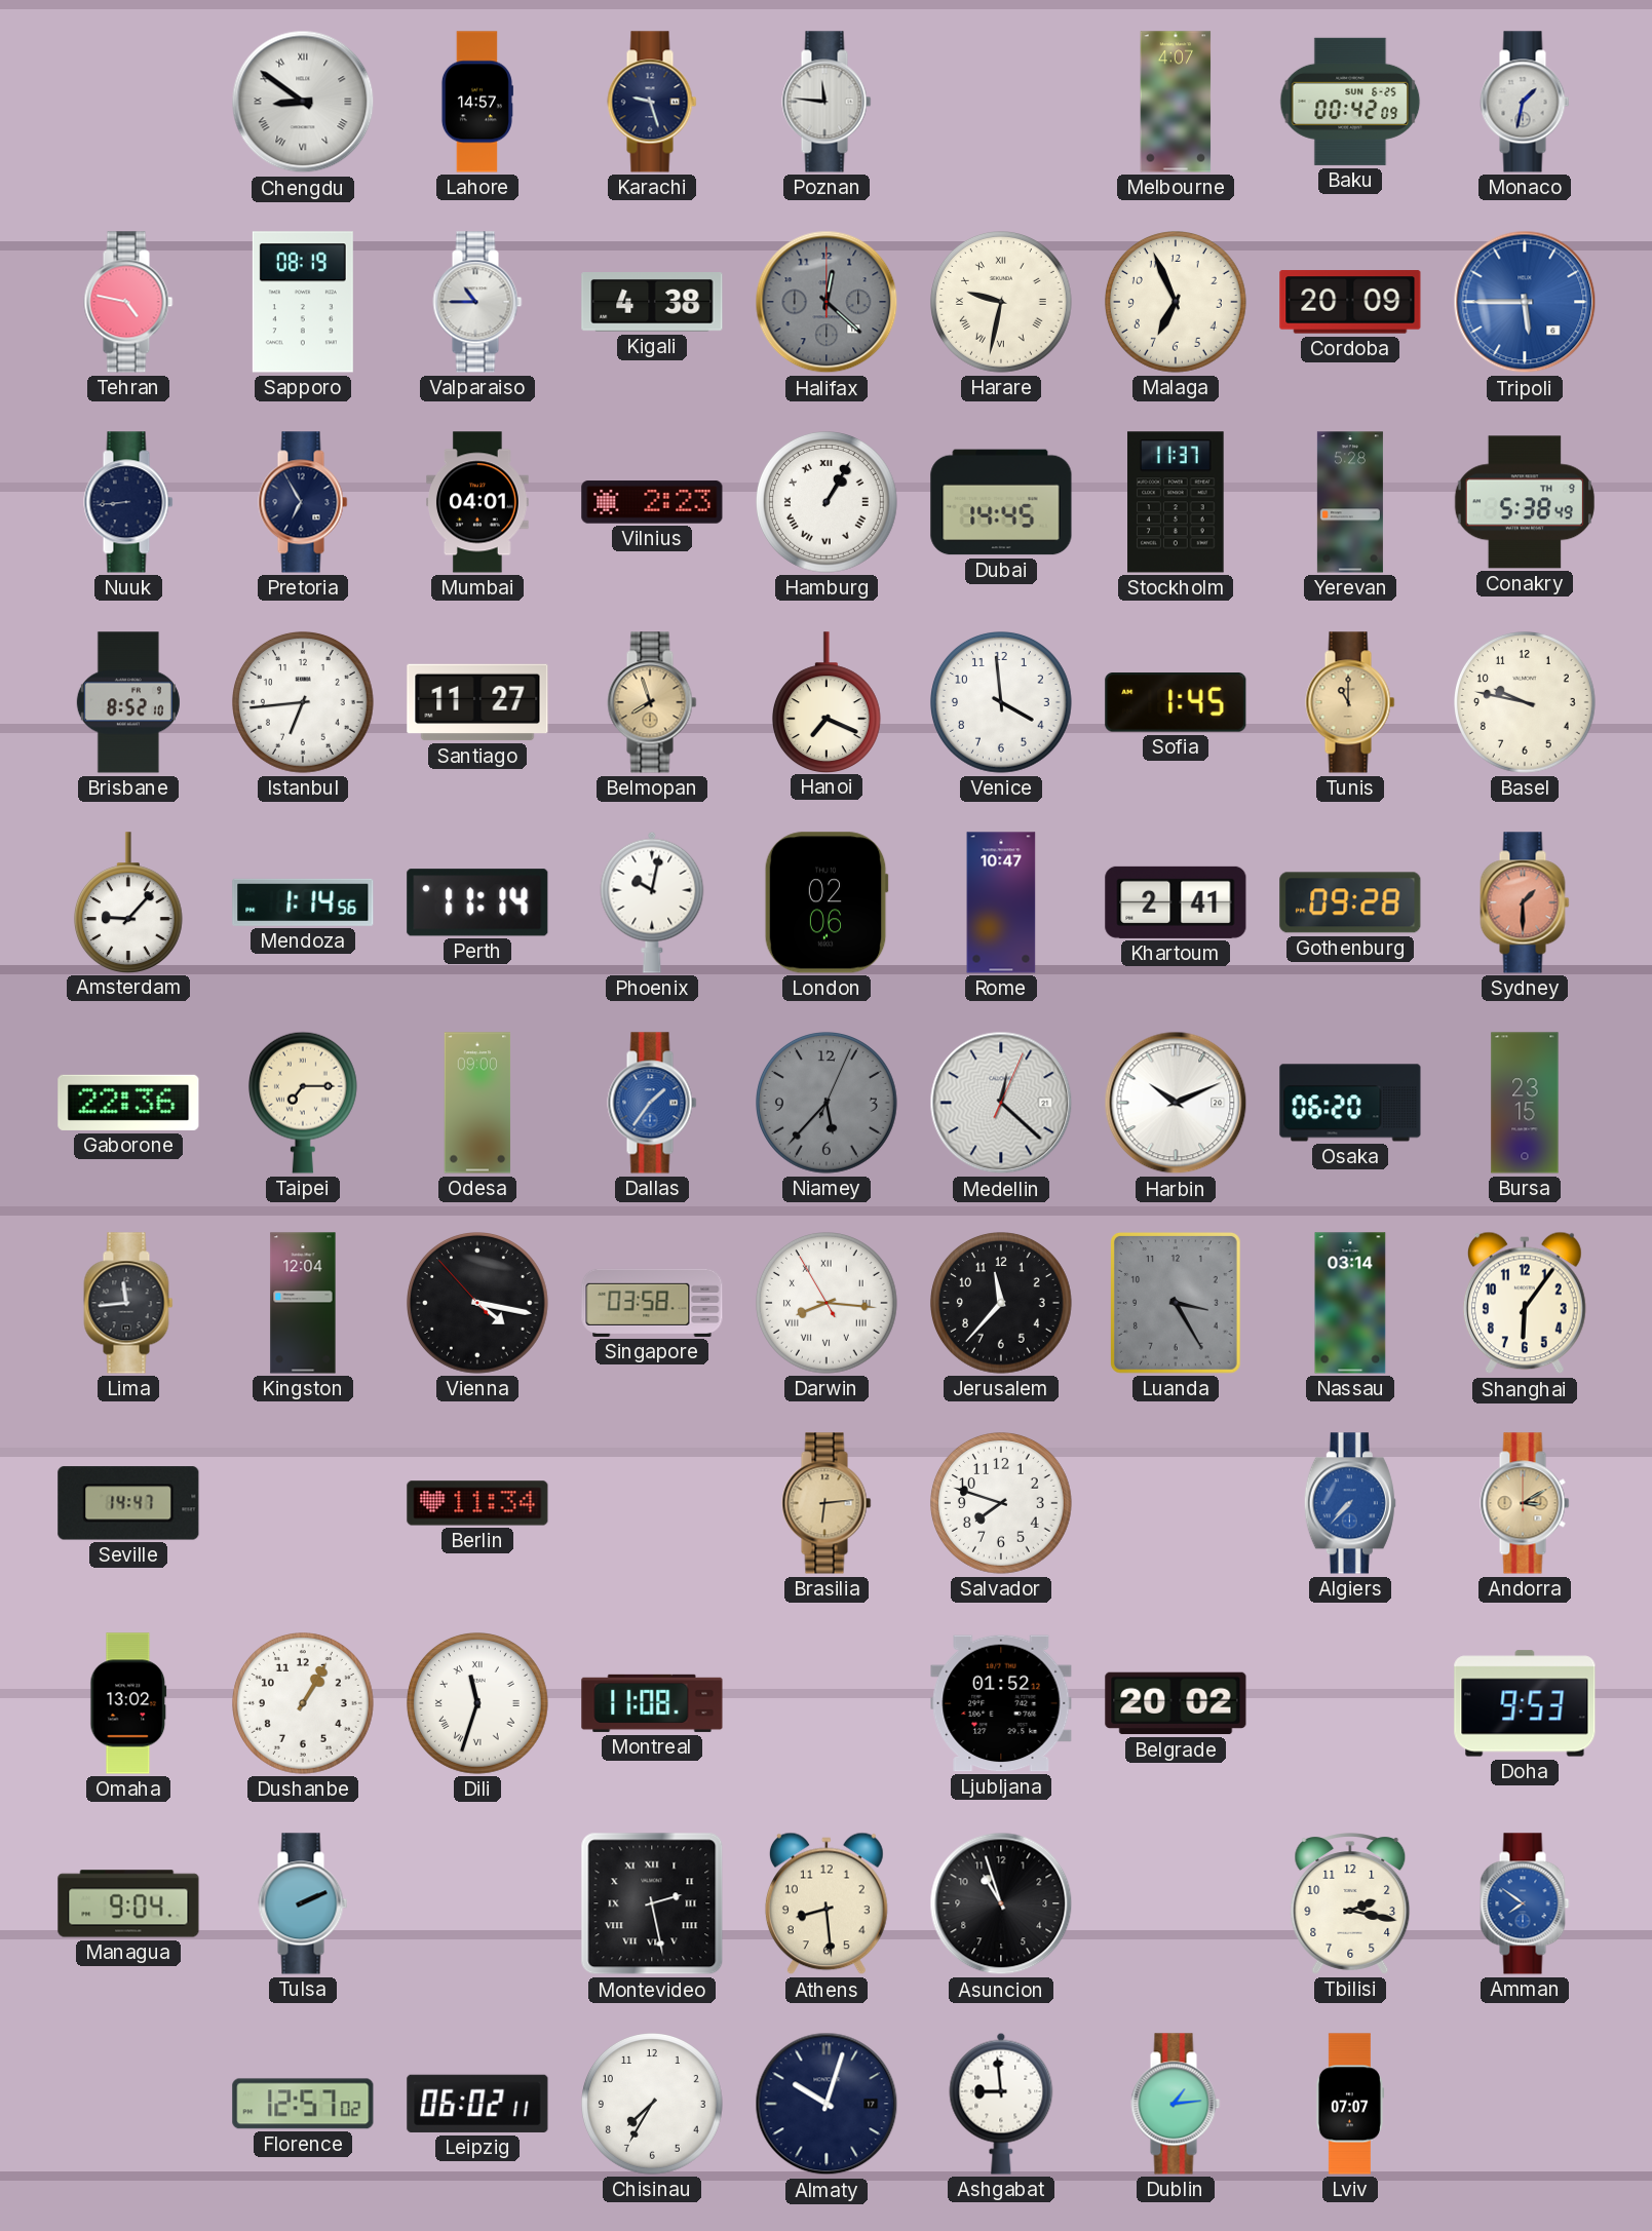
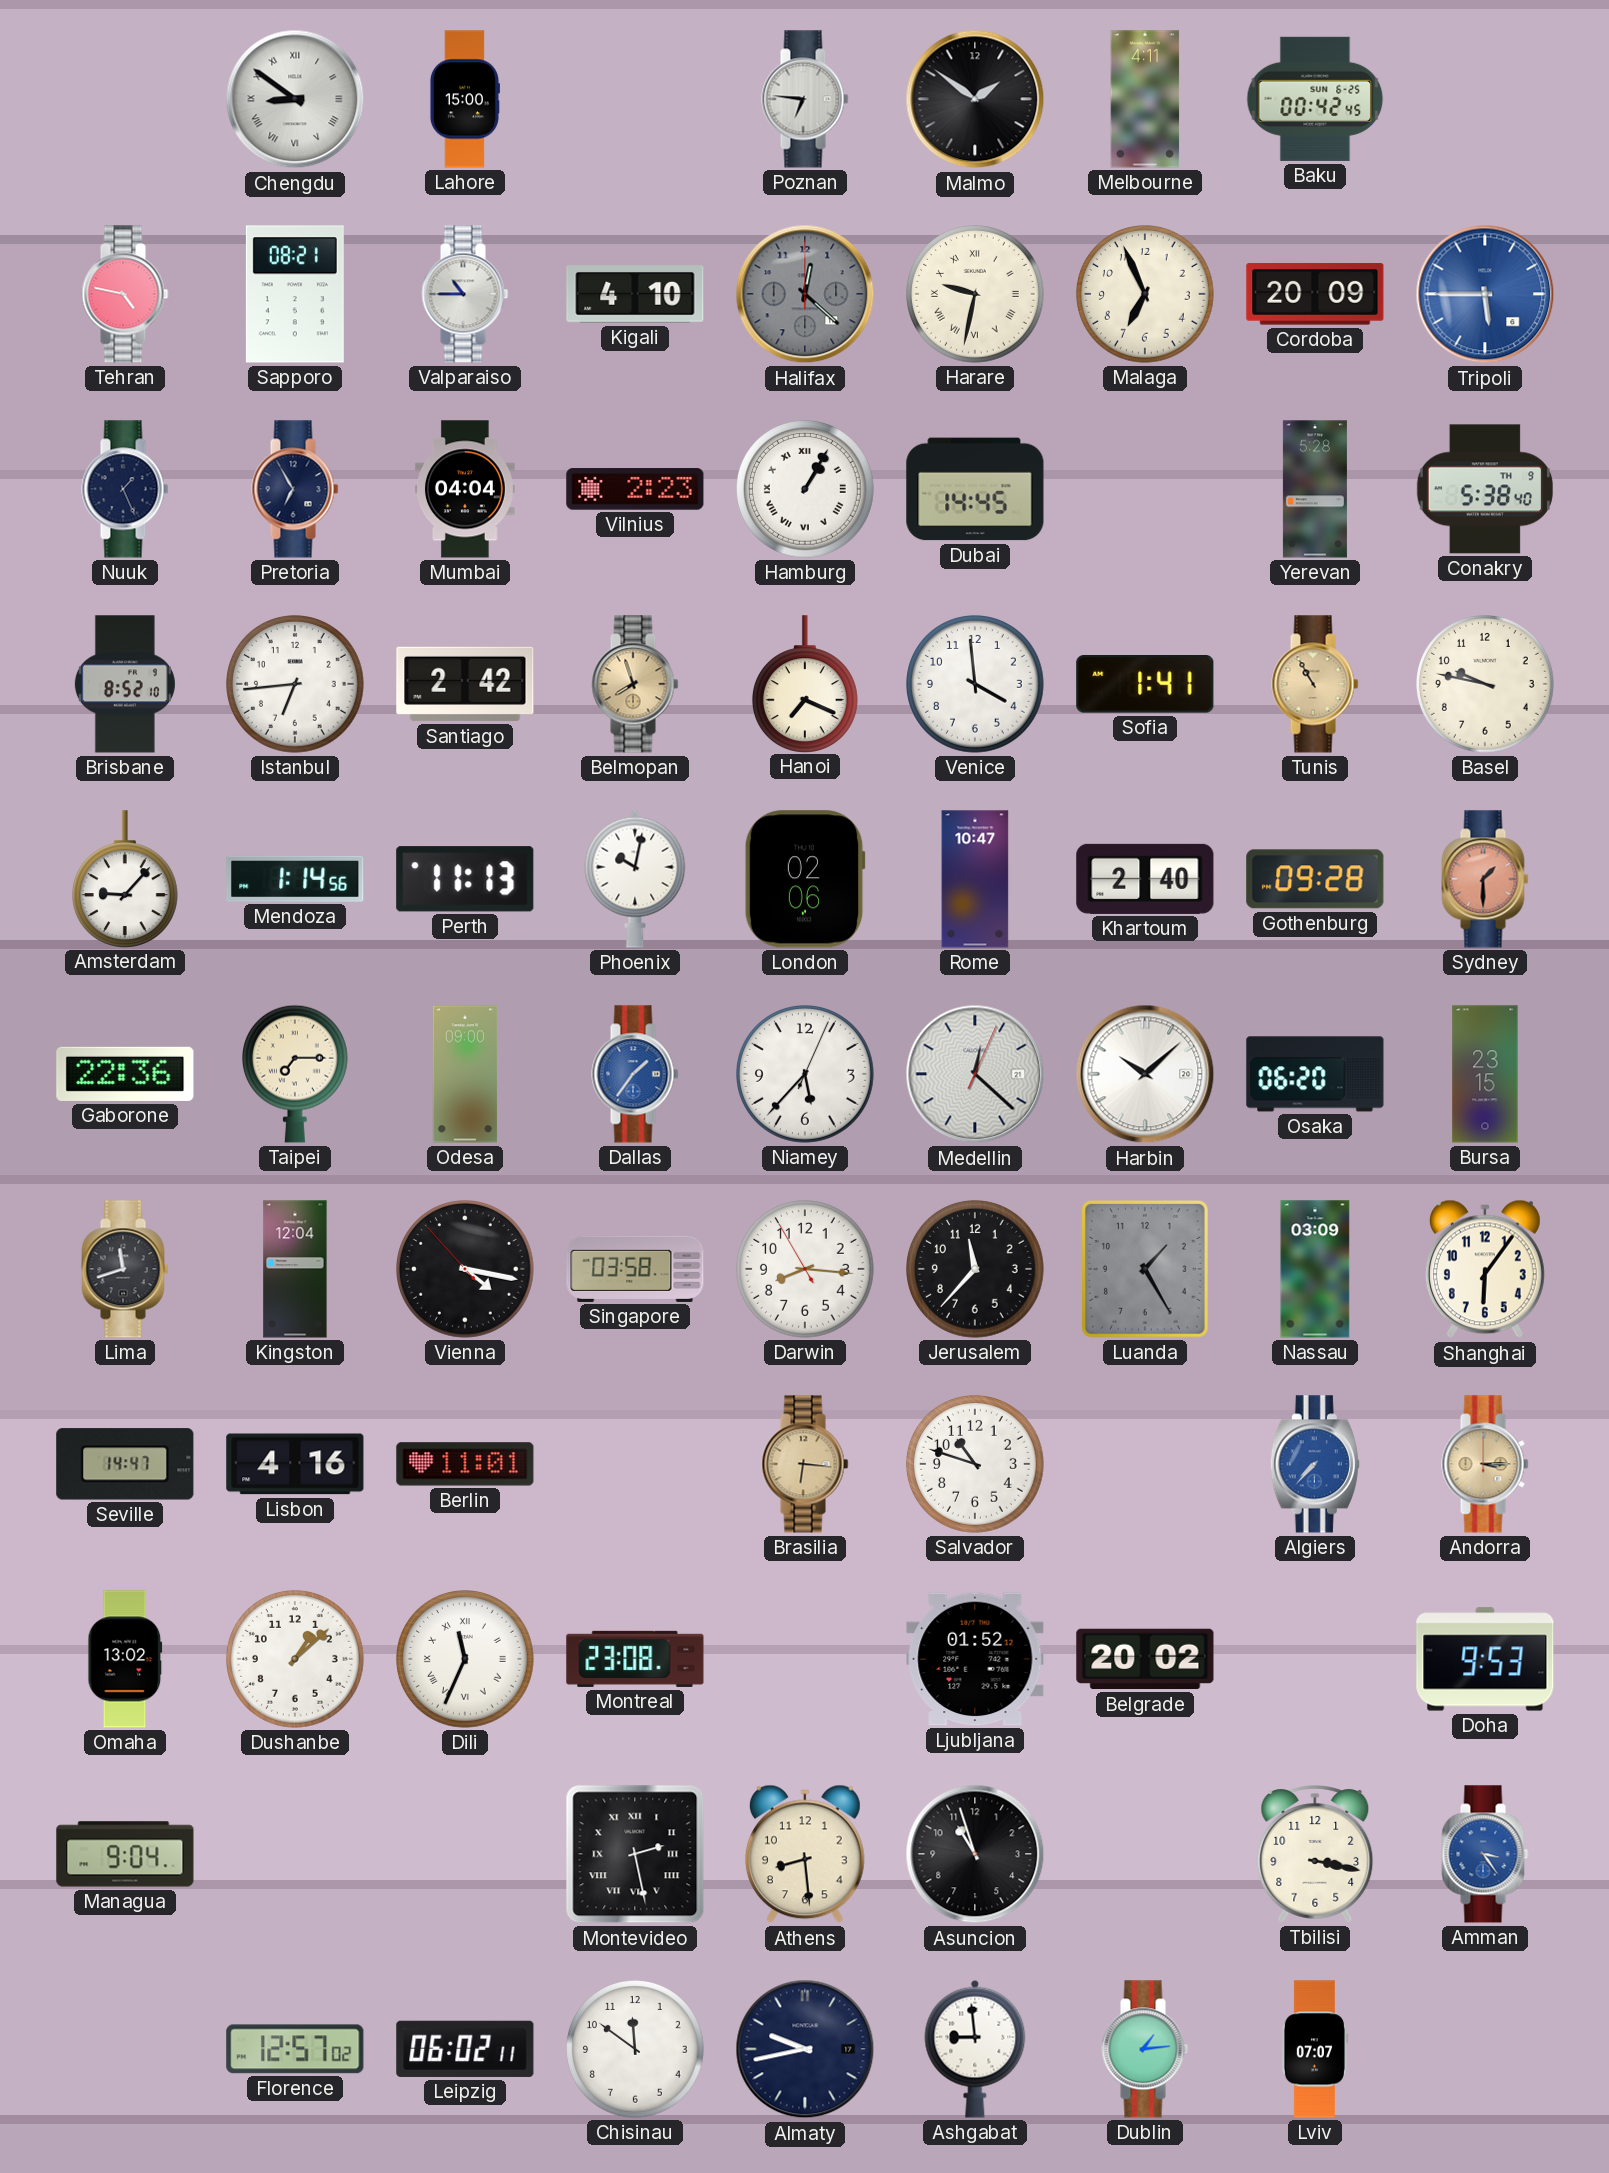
Lahore: 14:57 -> 15:00
Karachi: 9:27 -> none
Poznan: 11:46 -> 6:46
Malmo: none -> 1:51
Melbourne: 4:07 -> 4:11
Baku: 00:42:09 -> 00:42:45
Monaco: 1:32 -> none
Sapporo: 08:19 -> 08:21
Kigali: 4:38 -> 4:10
Nuuk: 8:44 -> 1:26
Mumbai: 04:01 -> 04:04
Stockholm: 11:37 -> none
Conakry: 5:38:49 -> 5:38:40
Santiago: 11:27 -> 2:42
Sofia: 1:45 -> 1:41
Tunis: 11:00 -> 10:55
Perth: 11:14 -> 11:13
Khartoum: 2:41 -> 2:40
Niamey dial: grey -> white
Harbin: 10:11 -> 10:08
Lima: 11:44 -> 11:42
Darwin numerals: Roman -> Arabic
Luanda: 3:25 -> 1:25
Nassau: 03:14 -> 03:09
Lisbon: none -> 4:16
Berlin: 11:34 -> 11:01
Brasilia: 6:14 -> 6:16
Salvador: 7:48 -> 10:48
Andorra: 3:10 -> 3:15
Dushanbe: 1:05 -> 1:08
Dili: 11:33 -> 11:34
Montreal: 11:08 -> 23:08
Tulsa: 2:11 -> none
Tbilisi: 2:17 -> 3:17
Amman: 7:51 -> 3:24
Chisinau: 7:35 -> 11:51
Almaty: 10:03 -> 9:43
